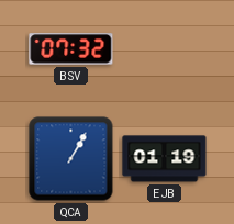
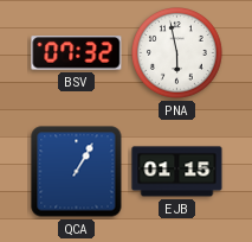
PNA: none -> 5:58
EJB: 01:19 -> 01:15
